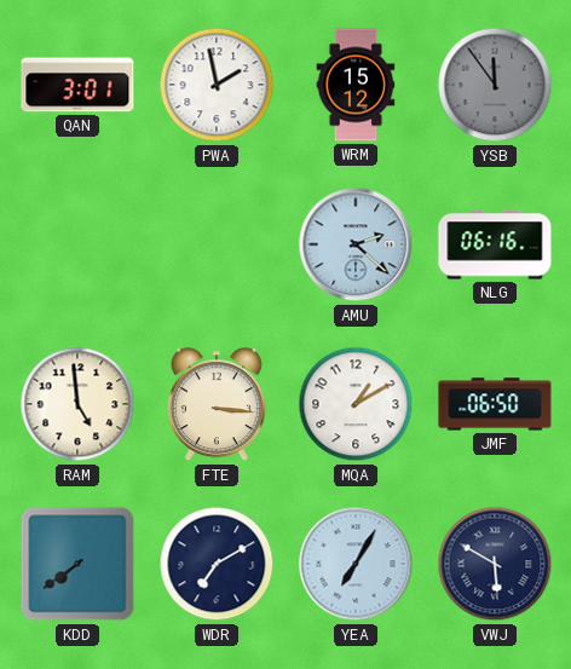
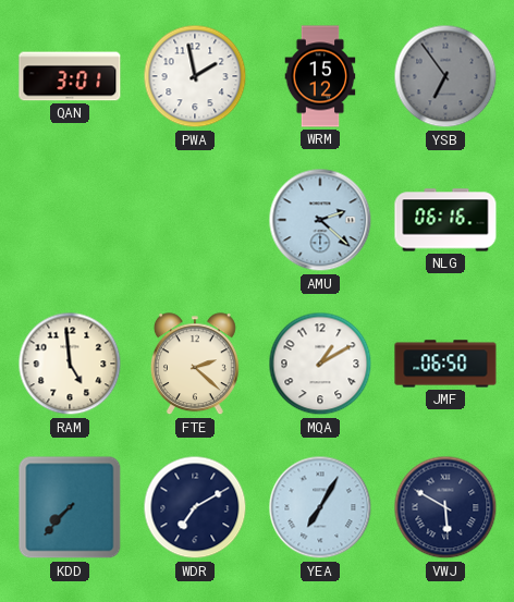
YSB: 11:54 -> 6:54
FTE: 3:16 -> 2:22
KDD: 7:39 -> 7:37
